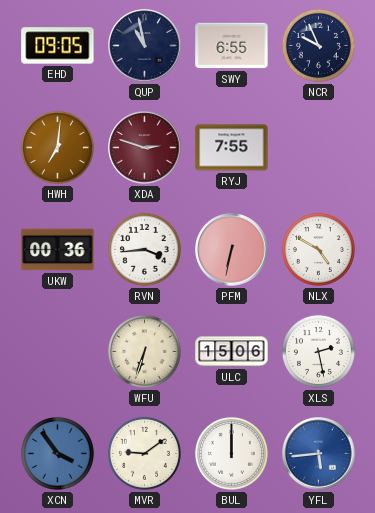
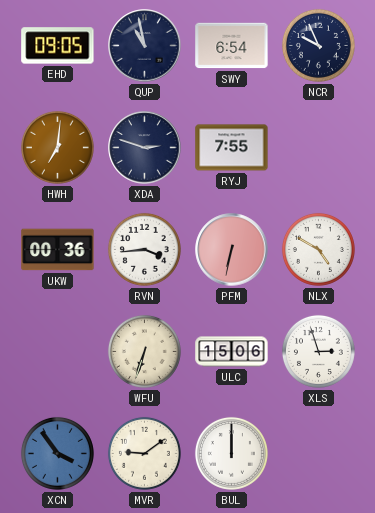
SWY: 6:55 -> 6:54
XDA dial: burgundy -> navy
XLS: 2:28 -> 2:57
YFL: 5:44 -> none
